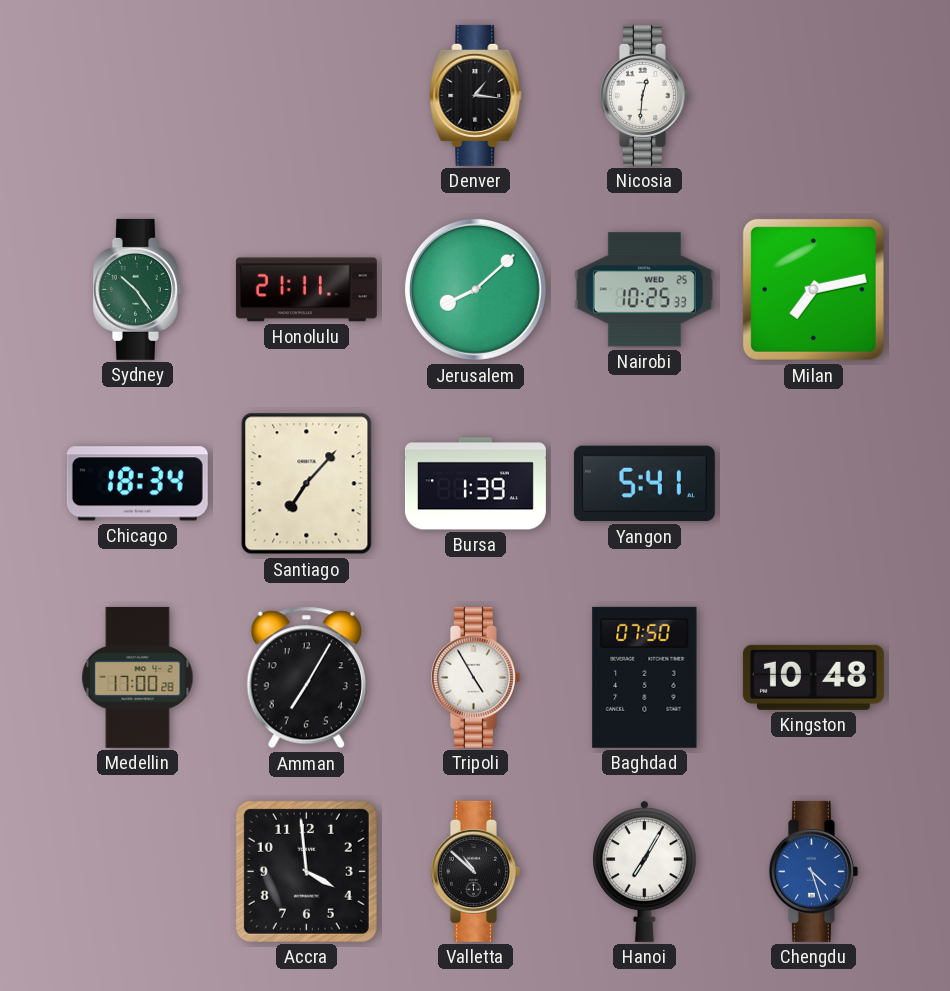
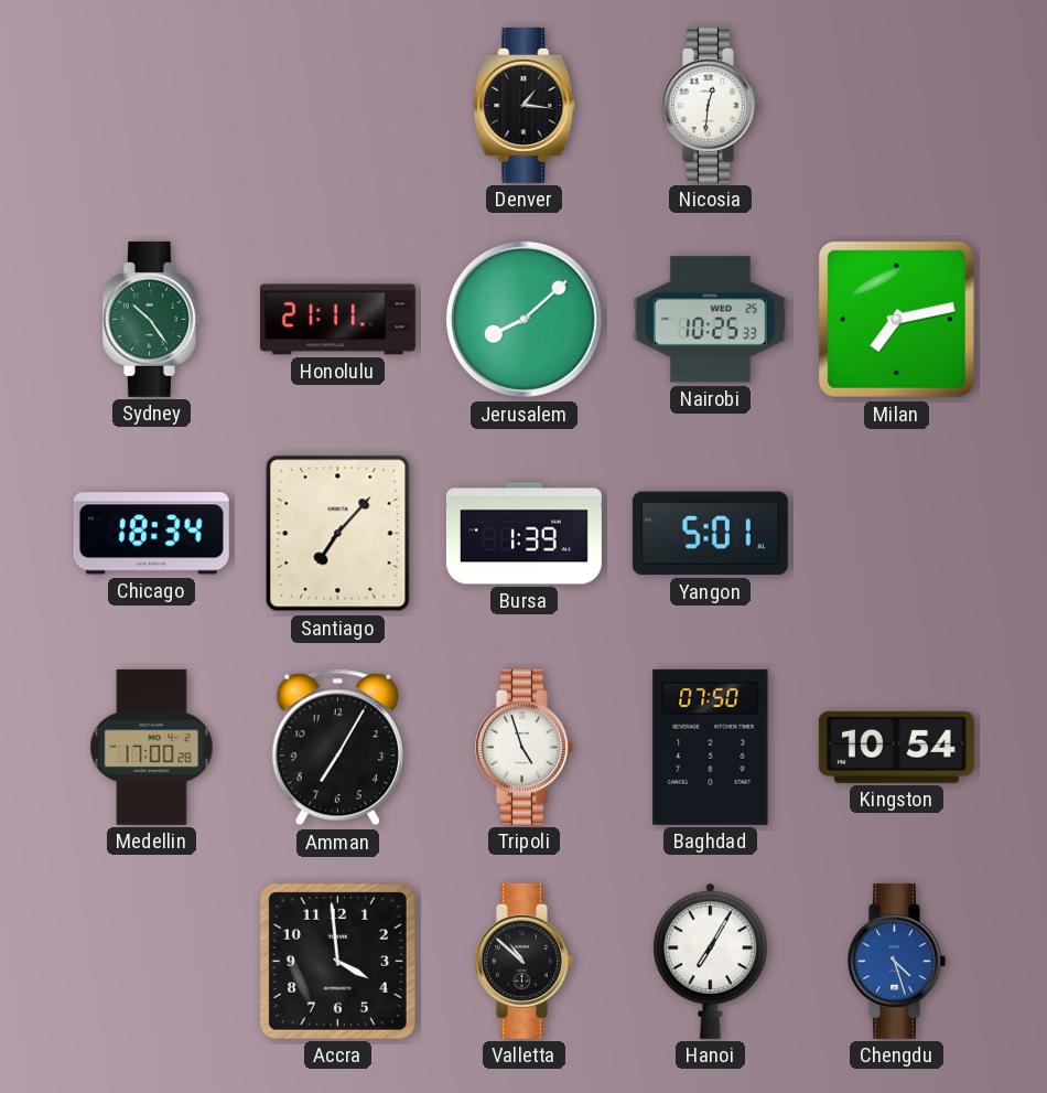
Yangon: 5:41 -> 5:01
Tripoli: 4:55 -> 4:57
Kingston: 10:48 -> 10:54
